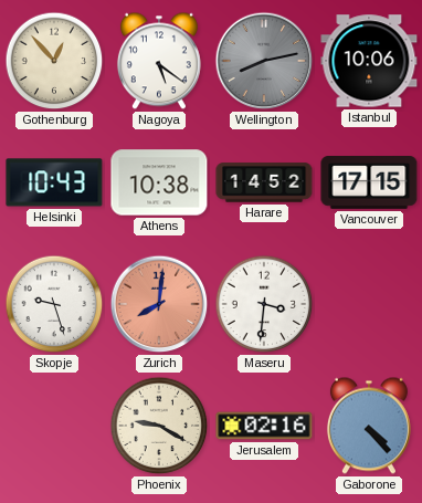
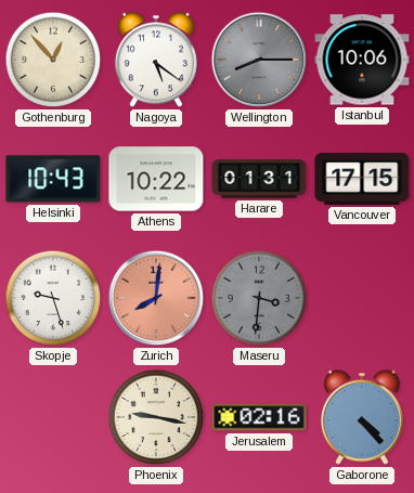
Wellington: 8:13 -> 8:15
Athens: 10:38 -> 10:22
Harare: 14:52 -> 01:31
Maseru dial: white -> grey
Phoenix: 9:20 -> 9:17
